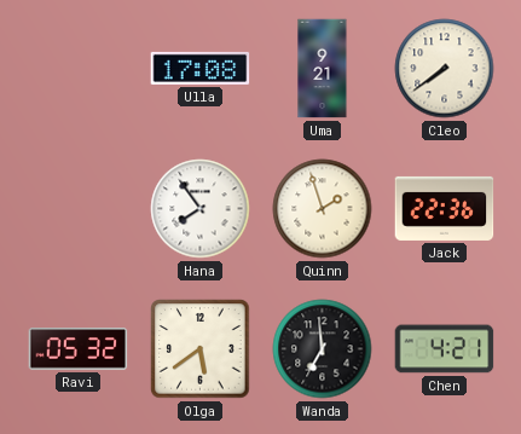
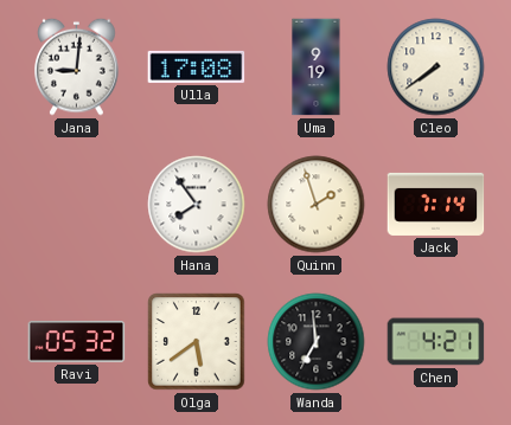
Jana: none -> 9:01
Uma: 9:21 -> 9:19
Jack: 22:36 -> 7:14
